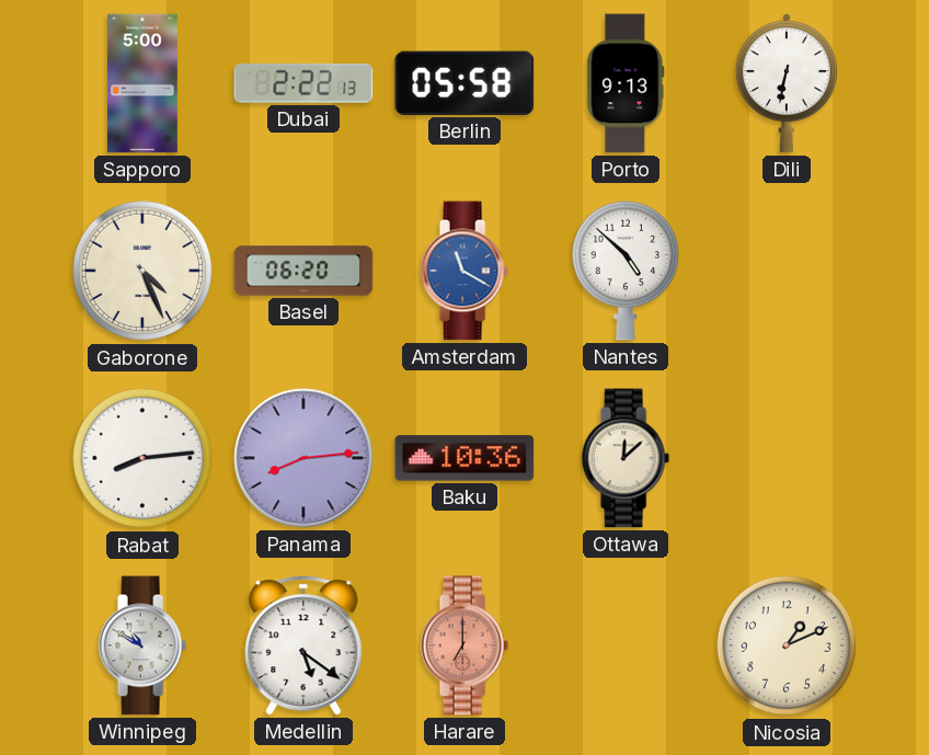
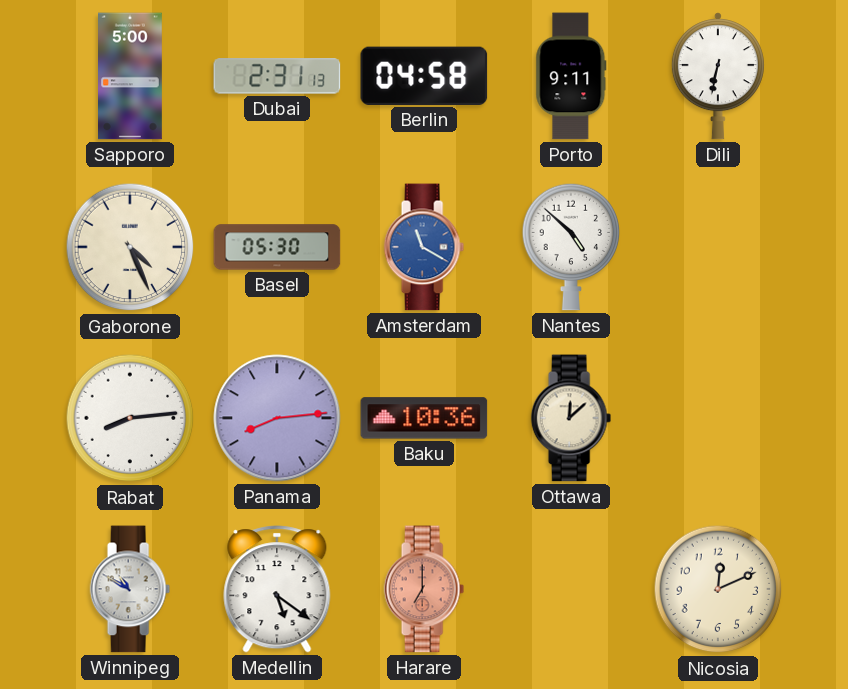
Dubai: 2:22 -> 2:31
Berlin: 05:58 -> 04:58
Porto: 9:13 -> 9:11
Basel: 06:20 -> 05:30
Nicosia: 1:11 -> 12:11
